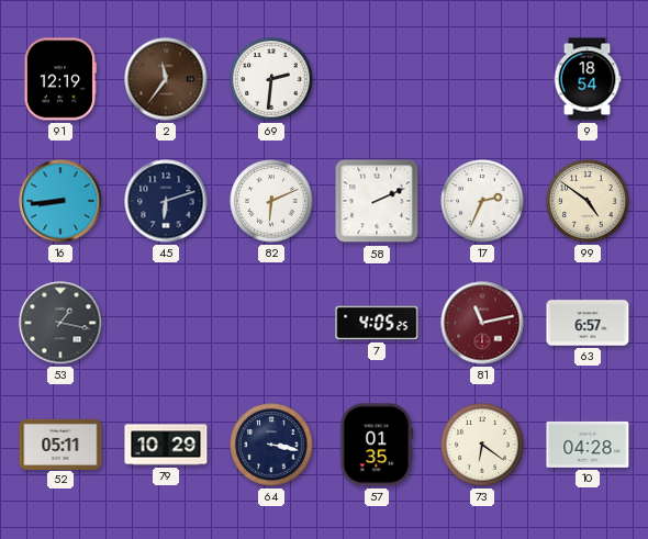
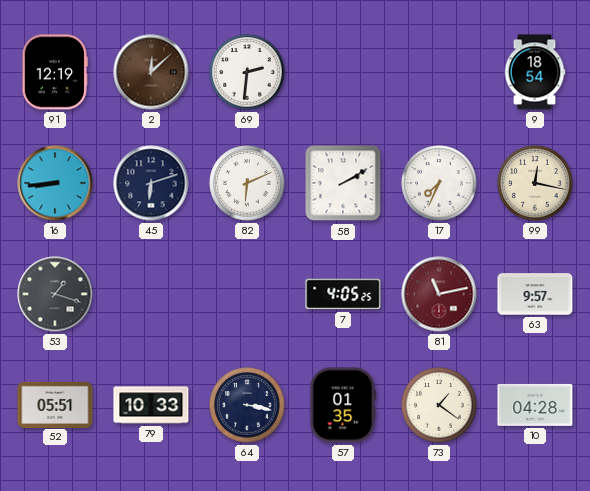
2: 11:36 -> 12:08
58: 2:11 -> 2:10
17: 2:34 -> 7:34
99: 4:51 -> 12:17
53: 1:17 -> 1:18
63: 6:57 -> 9:57
52: 05:11 -> 05:51
79: 10:29 -> 10:33
73: 6:21 -> 1:21
